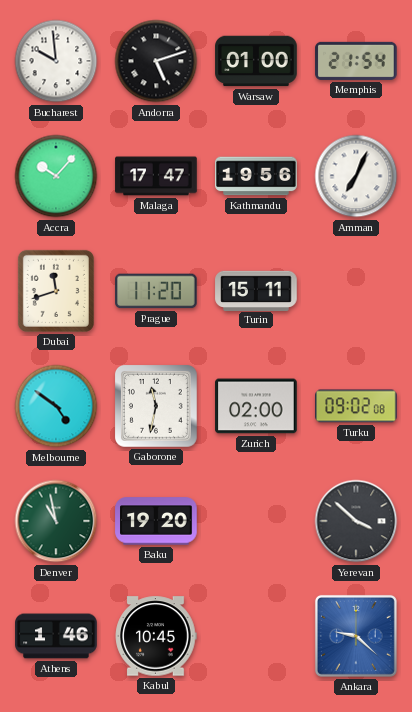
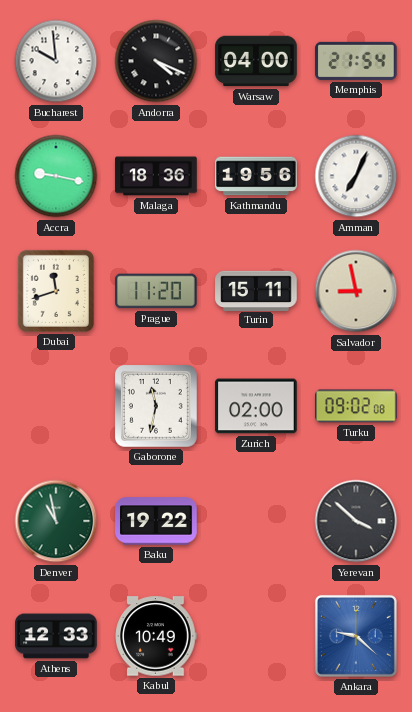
Andorra: 5:12 -> 4:19
Warsaw: 01:00 -> 04:00
Accra: 10:07 -> 9:17
Malaga: 17:47 -> 18:36
Salvador: none -> 8:58
Melbourne: 4:51 -> none
Baku: 19:20 -> 19:22
Athens: 1:46 -> 12:33
Kabul: 10:45 -> 10:49
